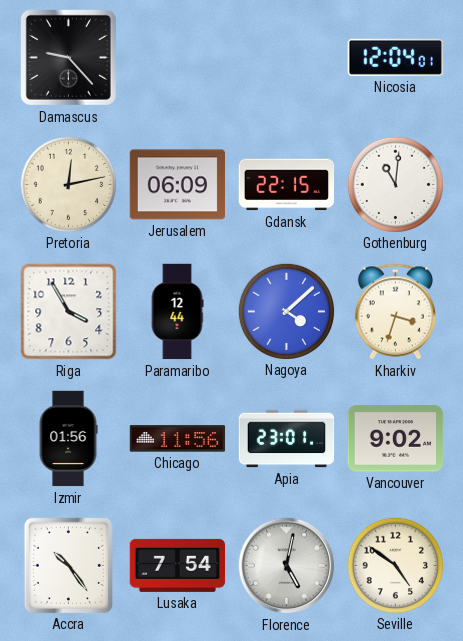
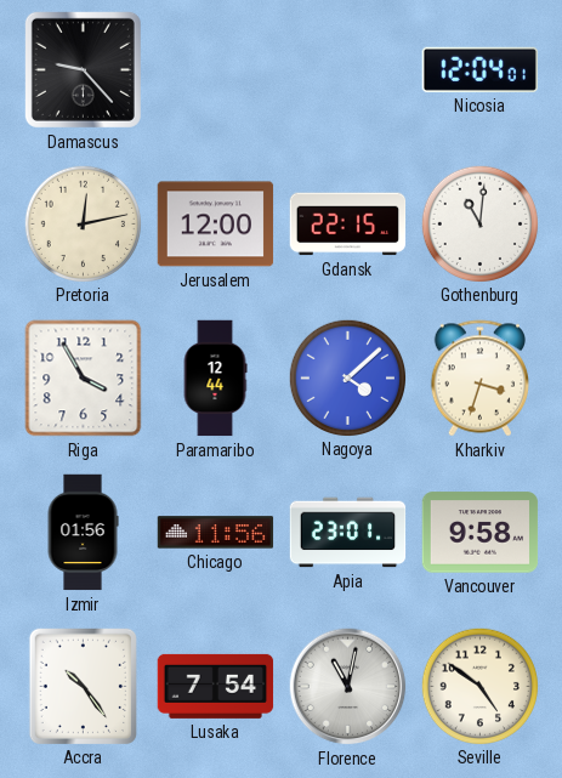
Jerusalem: 06:09 -> 12:00
Vancouver: 9:02 -> 9:58
Florence: 5:02 -> 11:02
